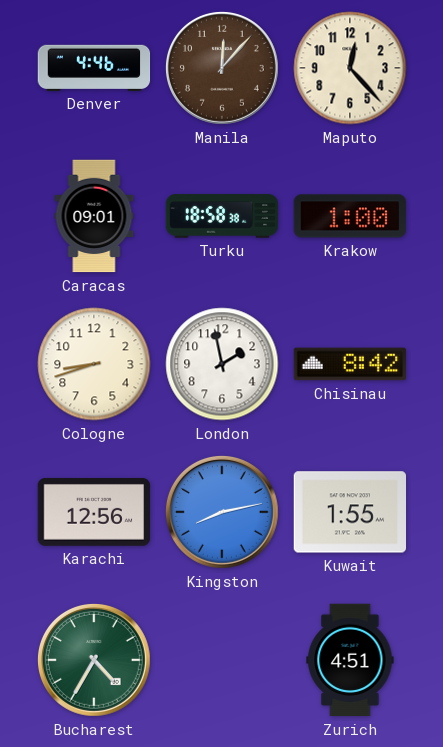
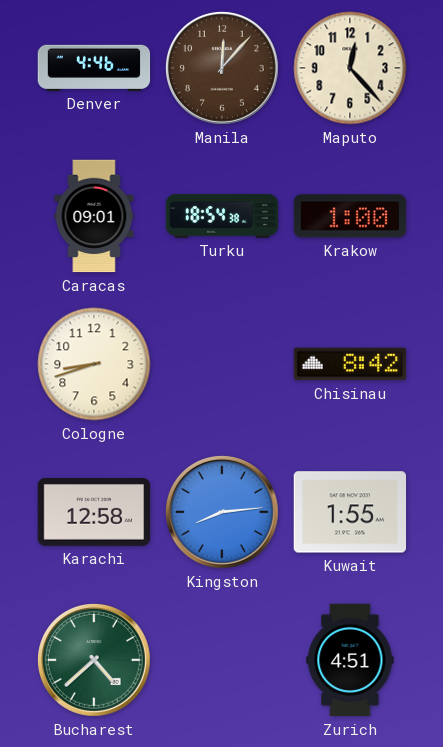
Turku: 18:58 -> 18:54
London: 1:58 -> none
Karachi: 12:56 -> 12:58
Kingston: 8:13 -> 8:14
Bucharest: 4:35 -> 4:38
